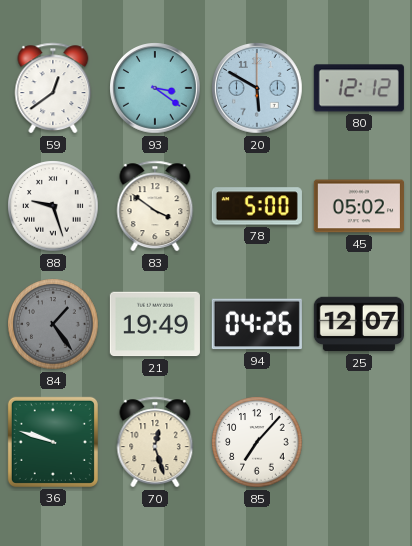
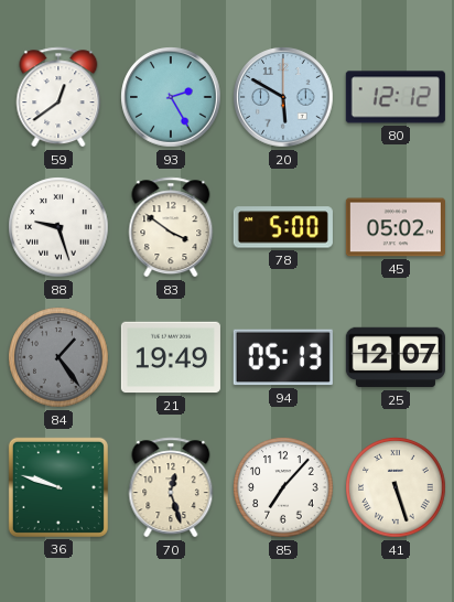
93: 3:21 -> 2:25
94: 04:26 -> 05:13
41: none -> 5:27
